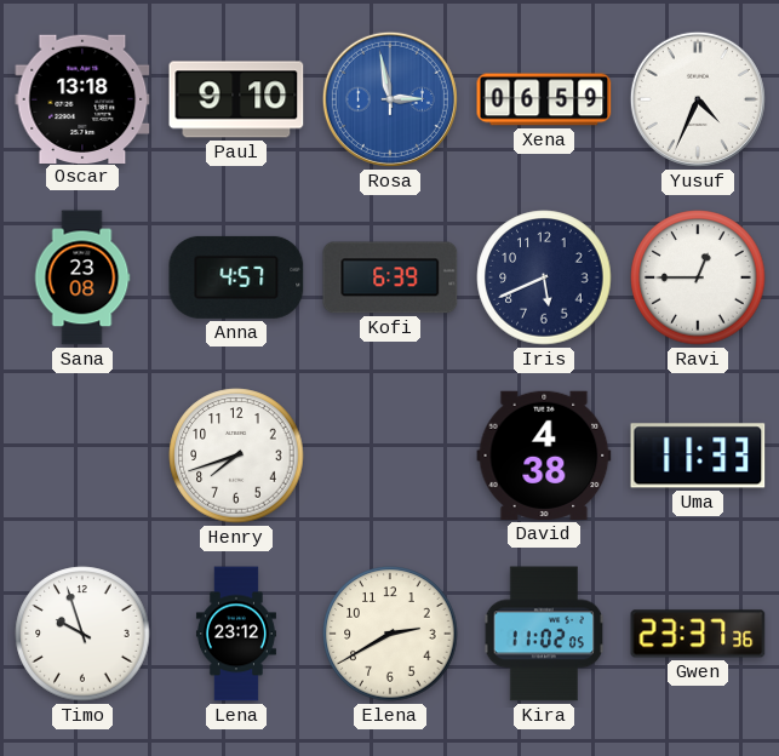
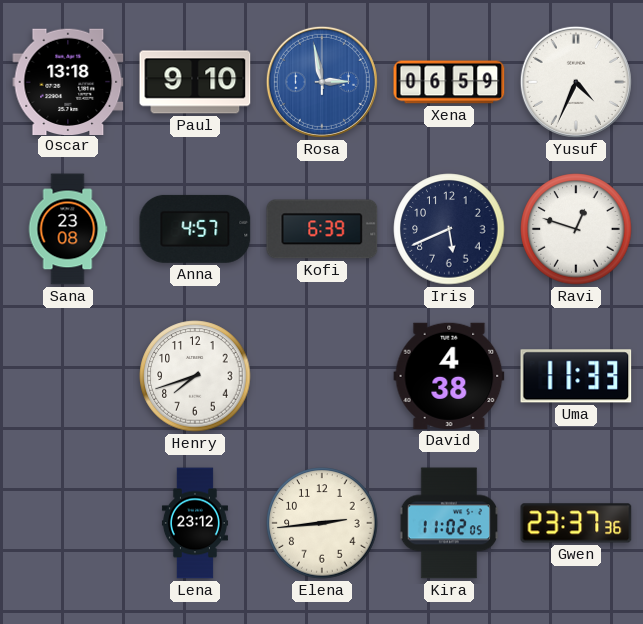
Ravi: 12:45 -> 12:48
Timo: 9:57 -> none
Elena: 2:40 -> 2:44
